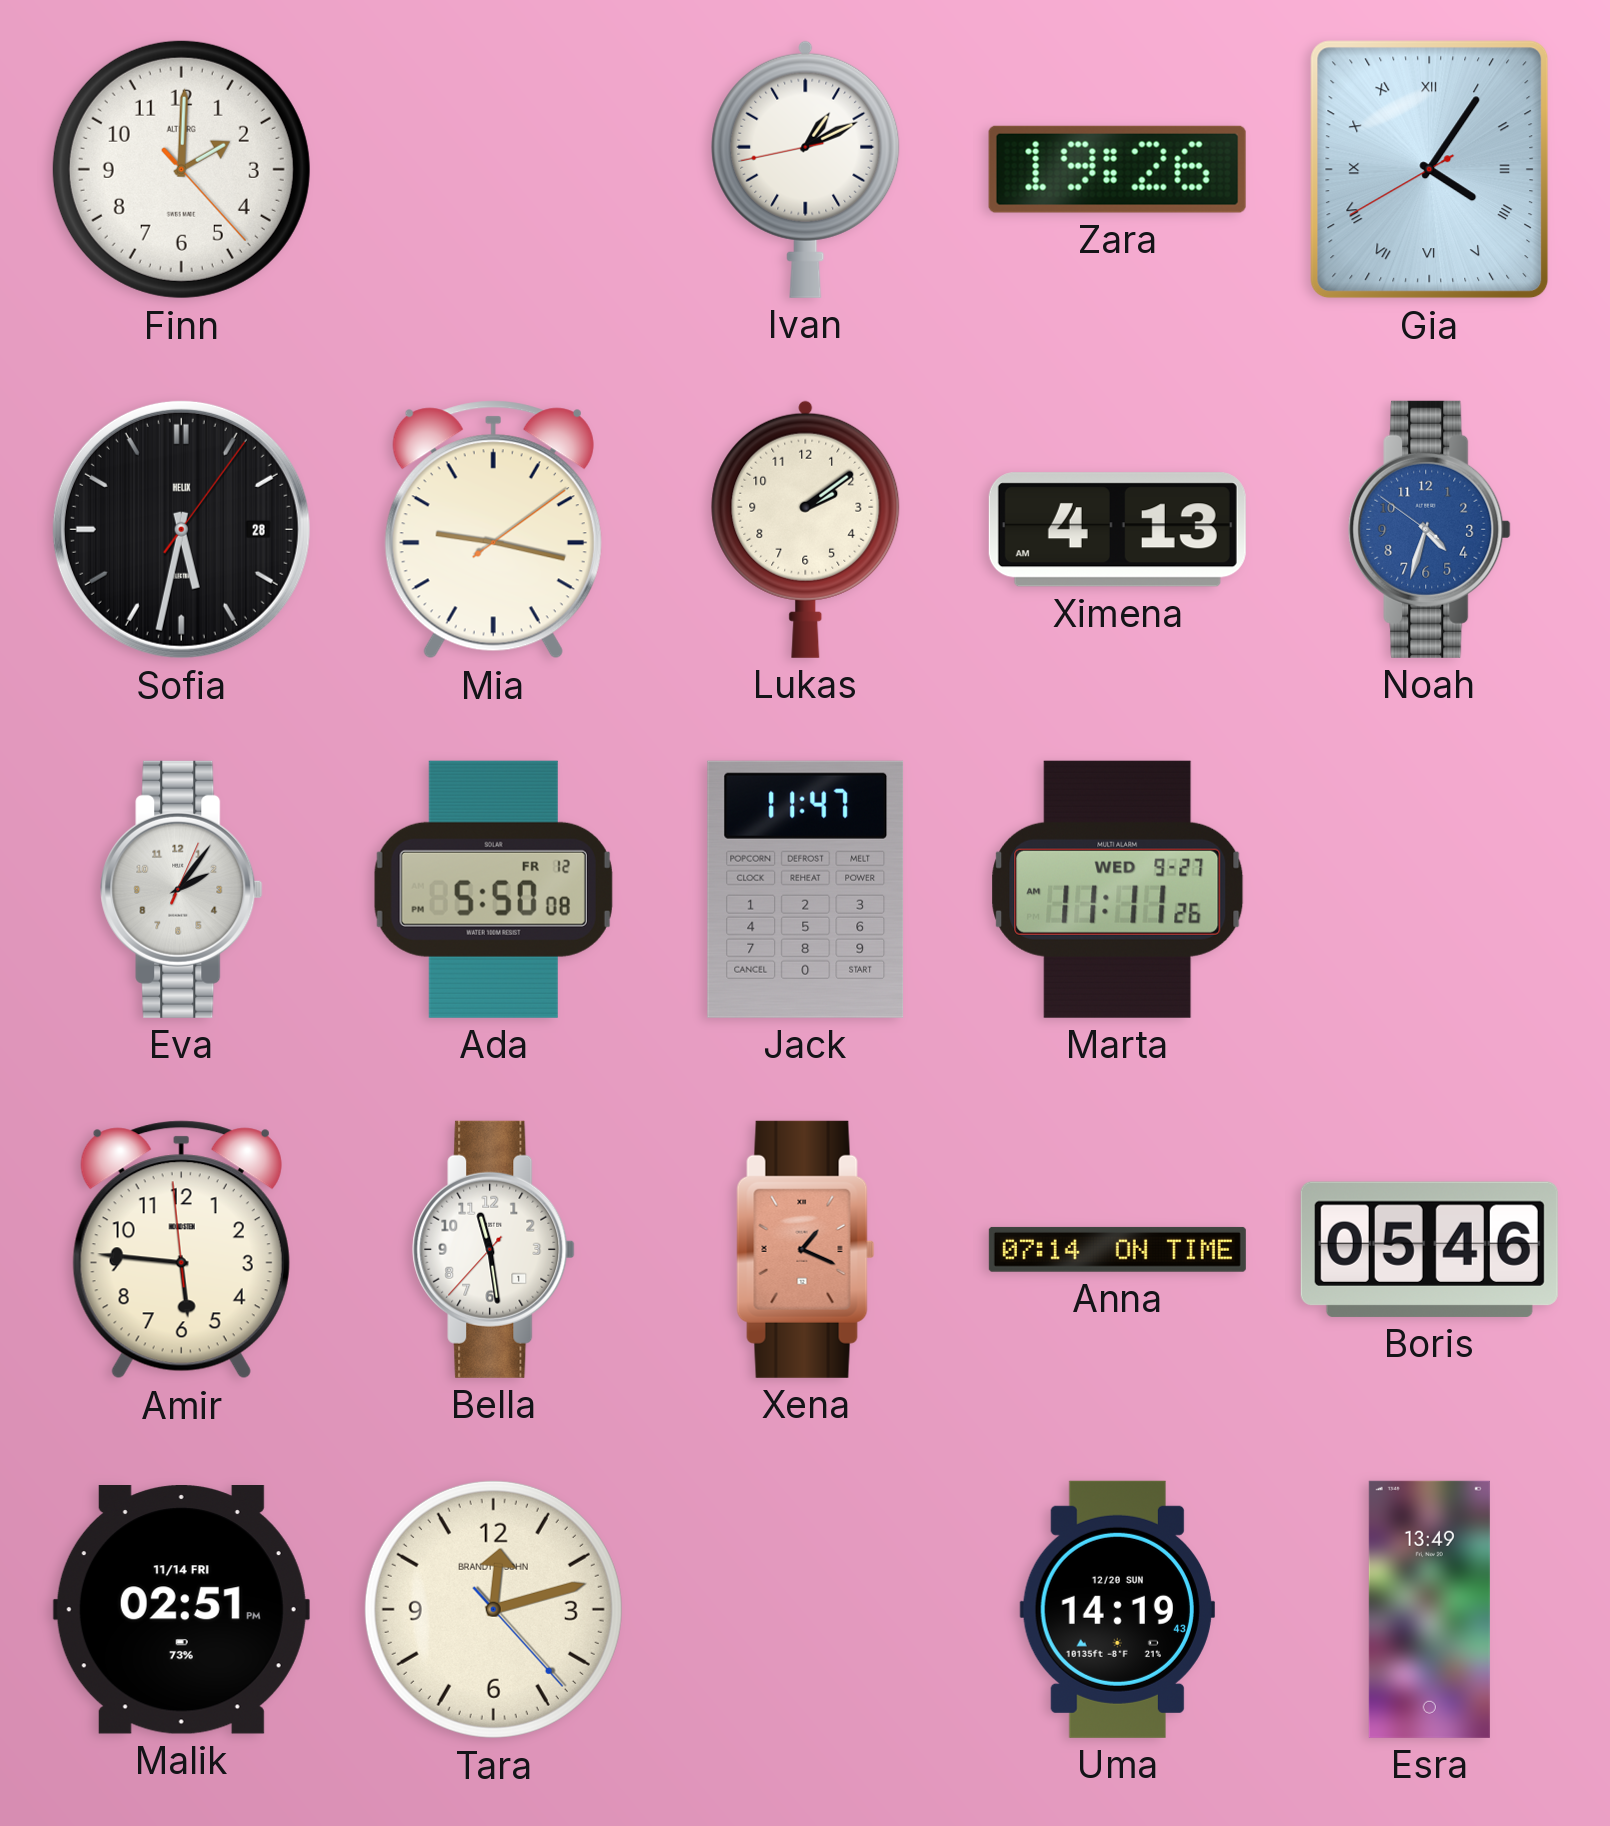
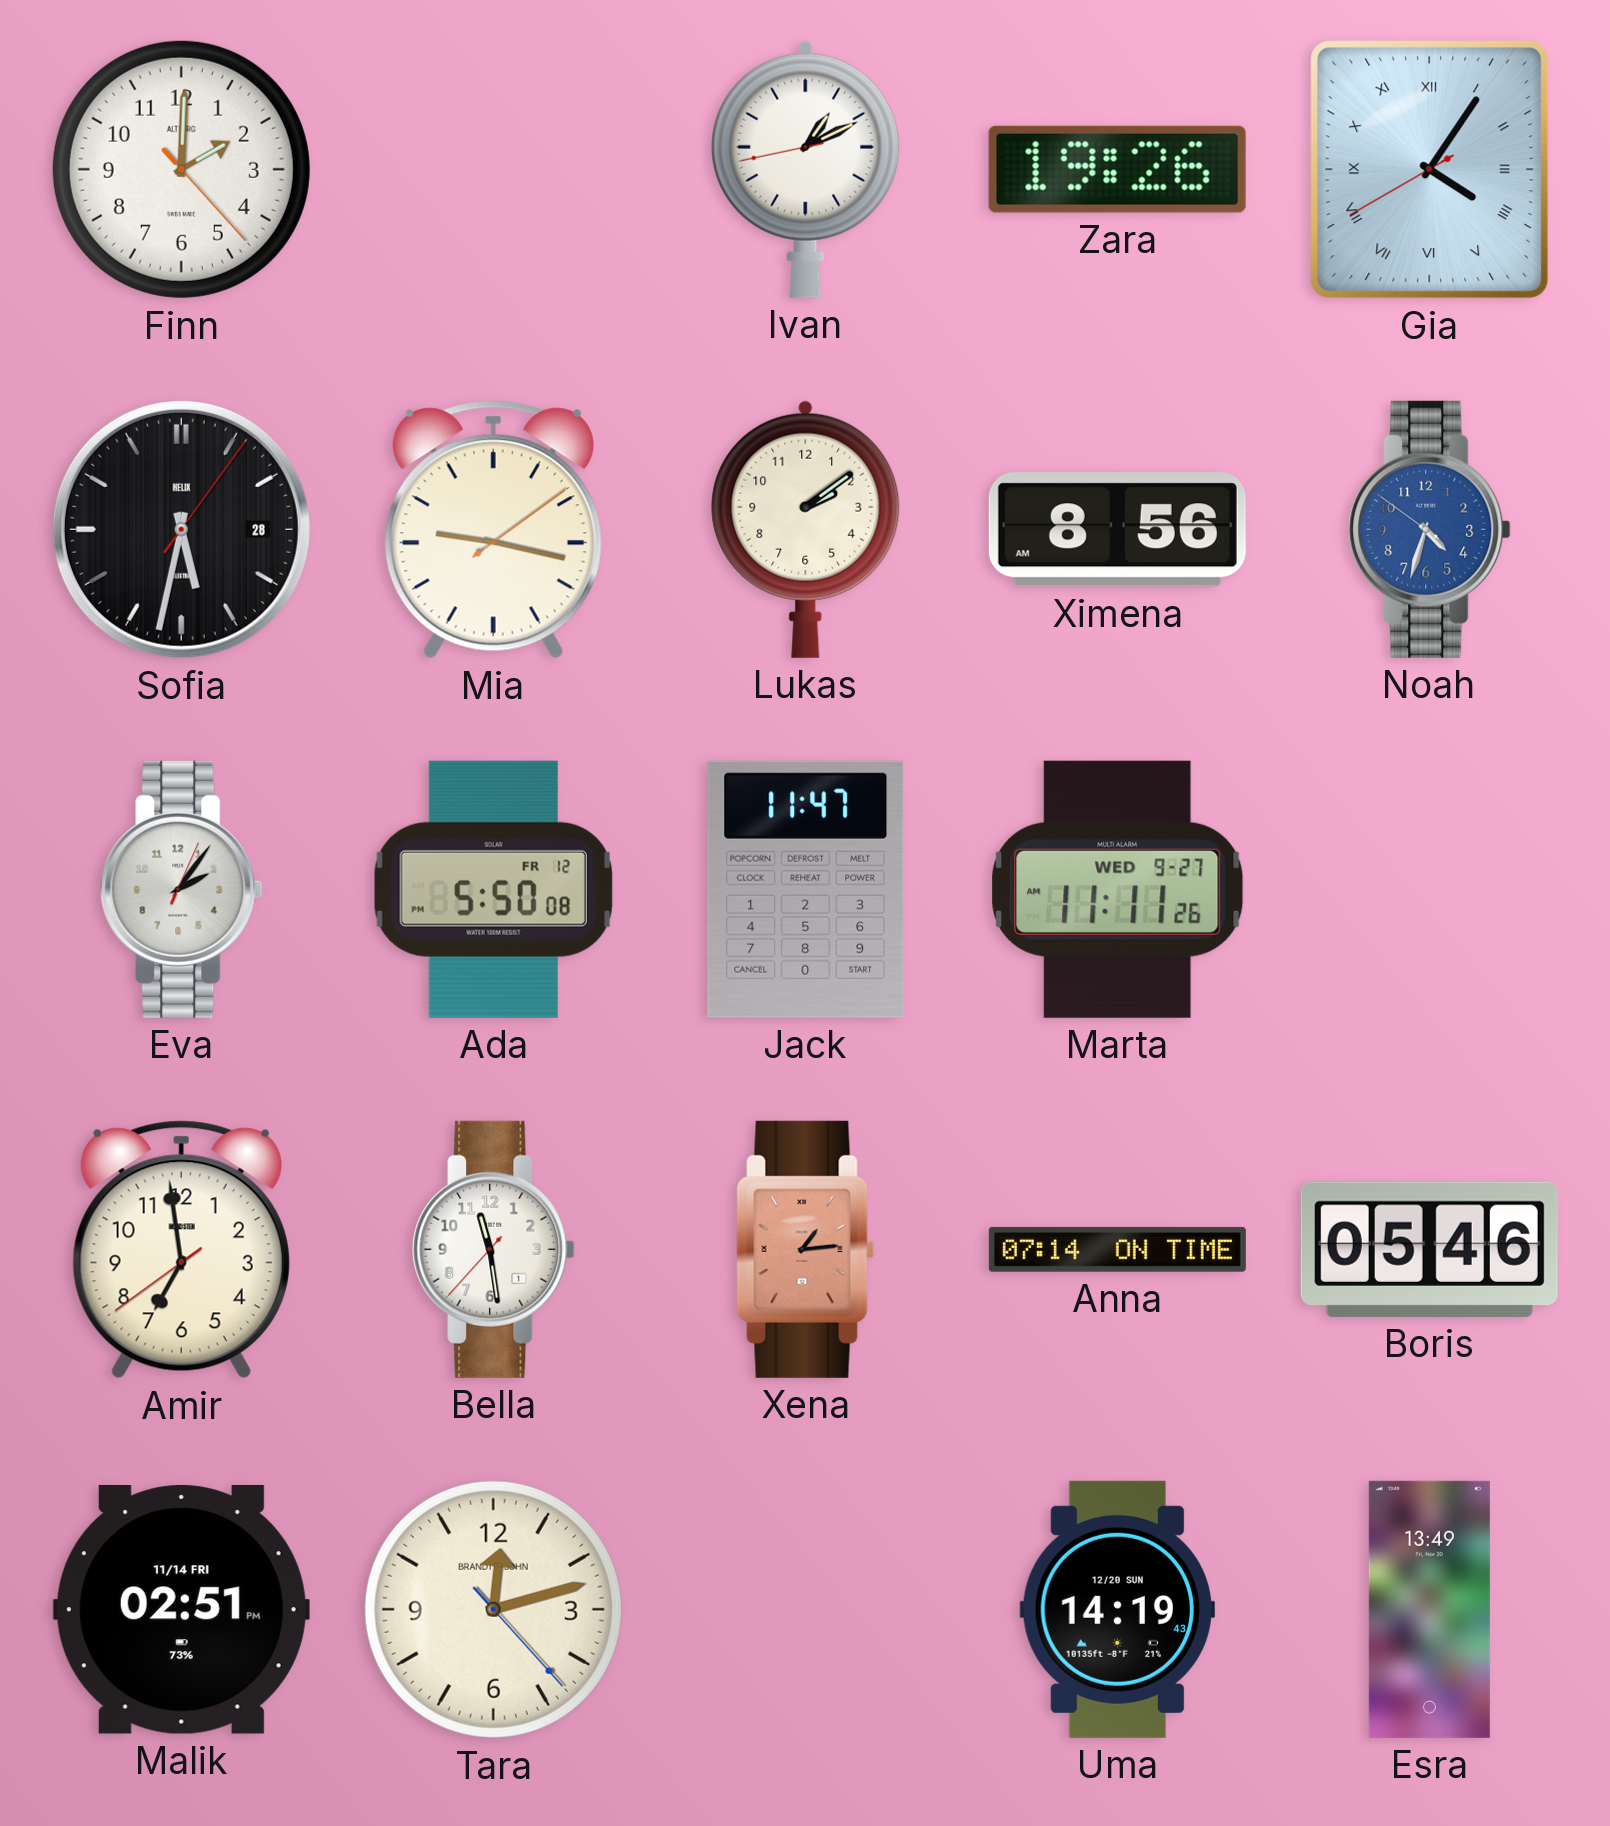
Ximena: 4:13 -> 8:56
Amir: 5:45 -> 6:58
Xena: 1:19 -> 1:14
